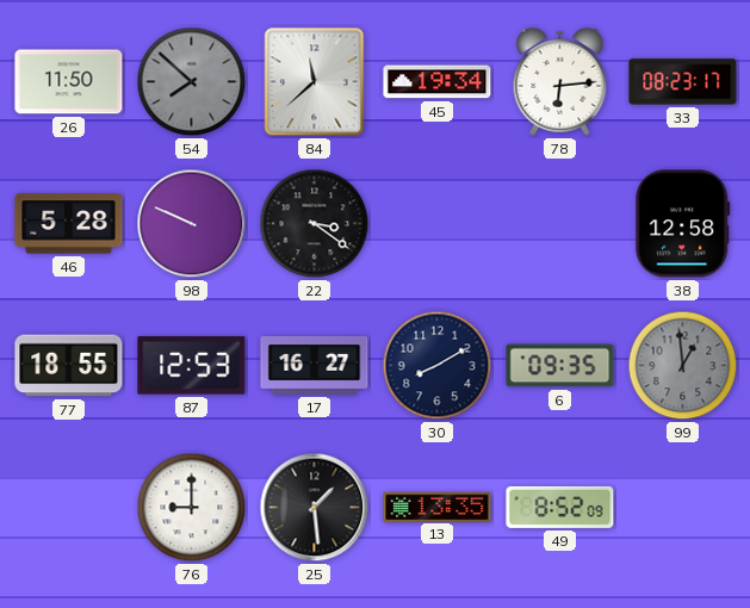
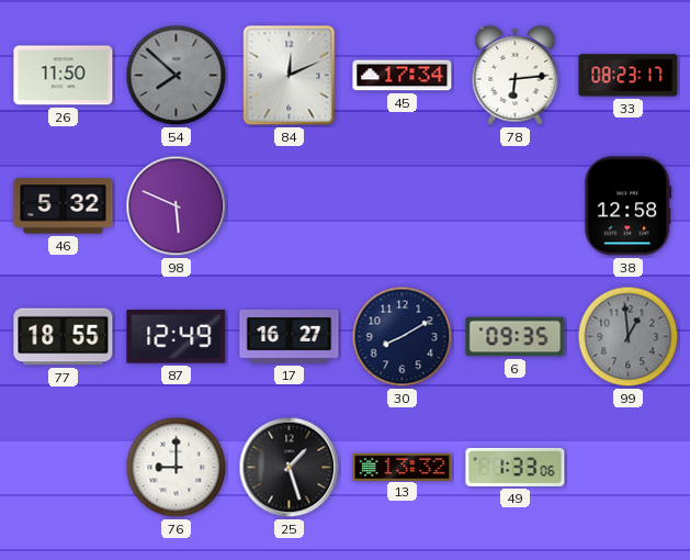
84: 11:38 -> 12:11
45: 19:34 -> 17:34
46: 5:28 -> 5:32
98: 9:49 -> 5:49
22: 3:21 -> none
87: 12:53 -> 12:49
25: 1:29 -> 1:27
13: 13:35 -> 13:32
49: 8:52 -> 1:33
